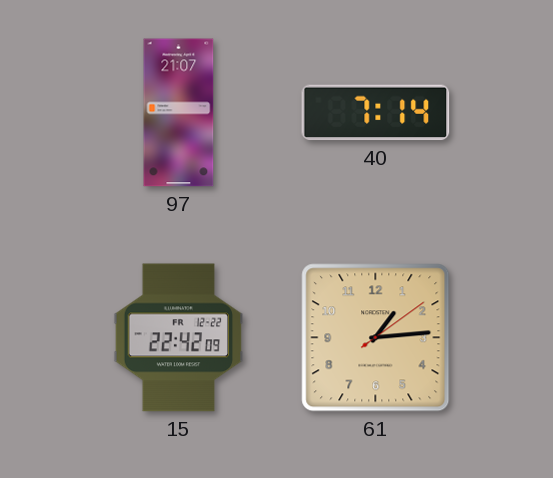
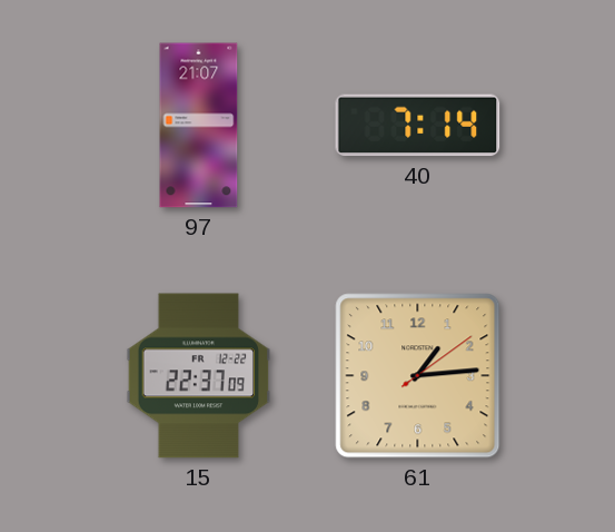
15: 22:42 -> 22:37
